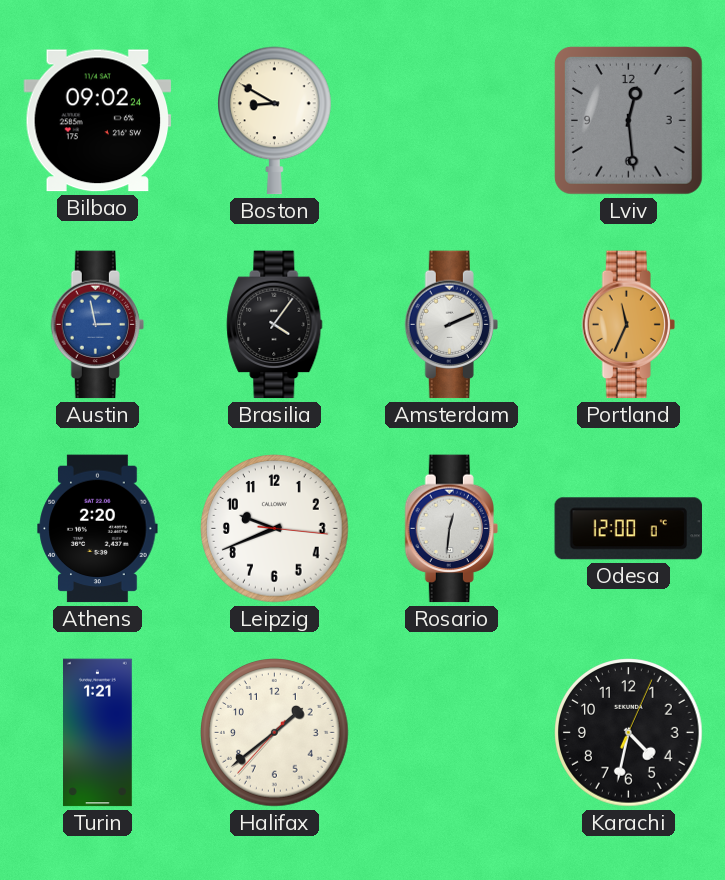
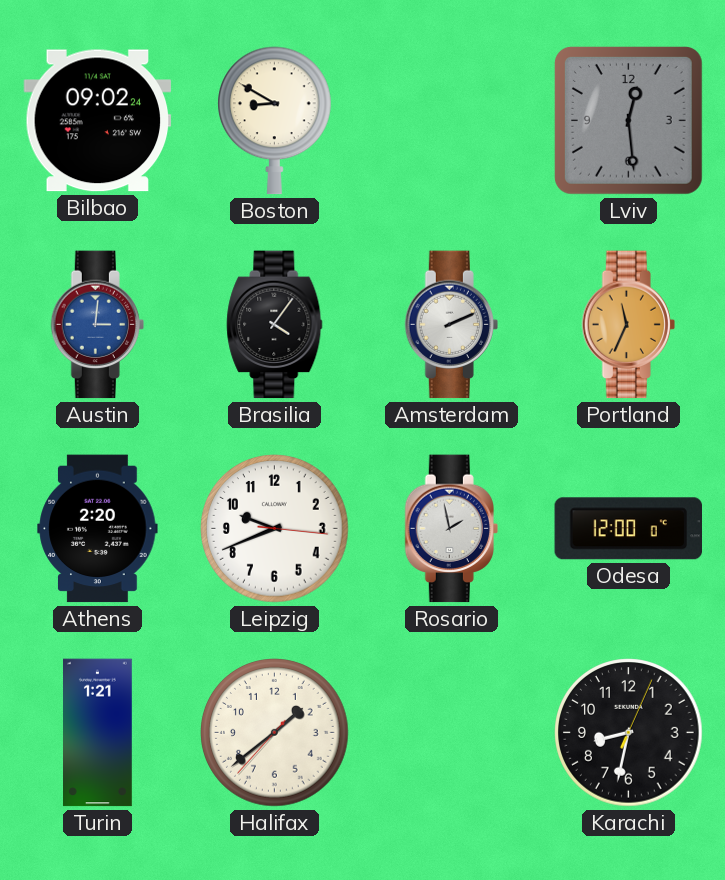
Austin: 2:58 -> 3:01
Rosario: 12:31 -> 1:58
Karachi: 4:32 -> 8:32
